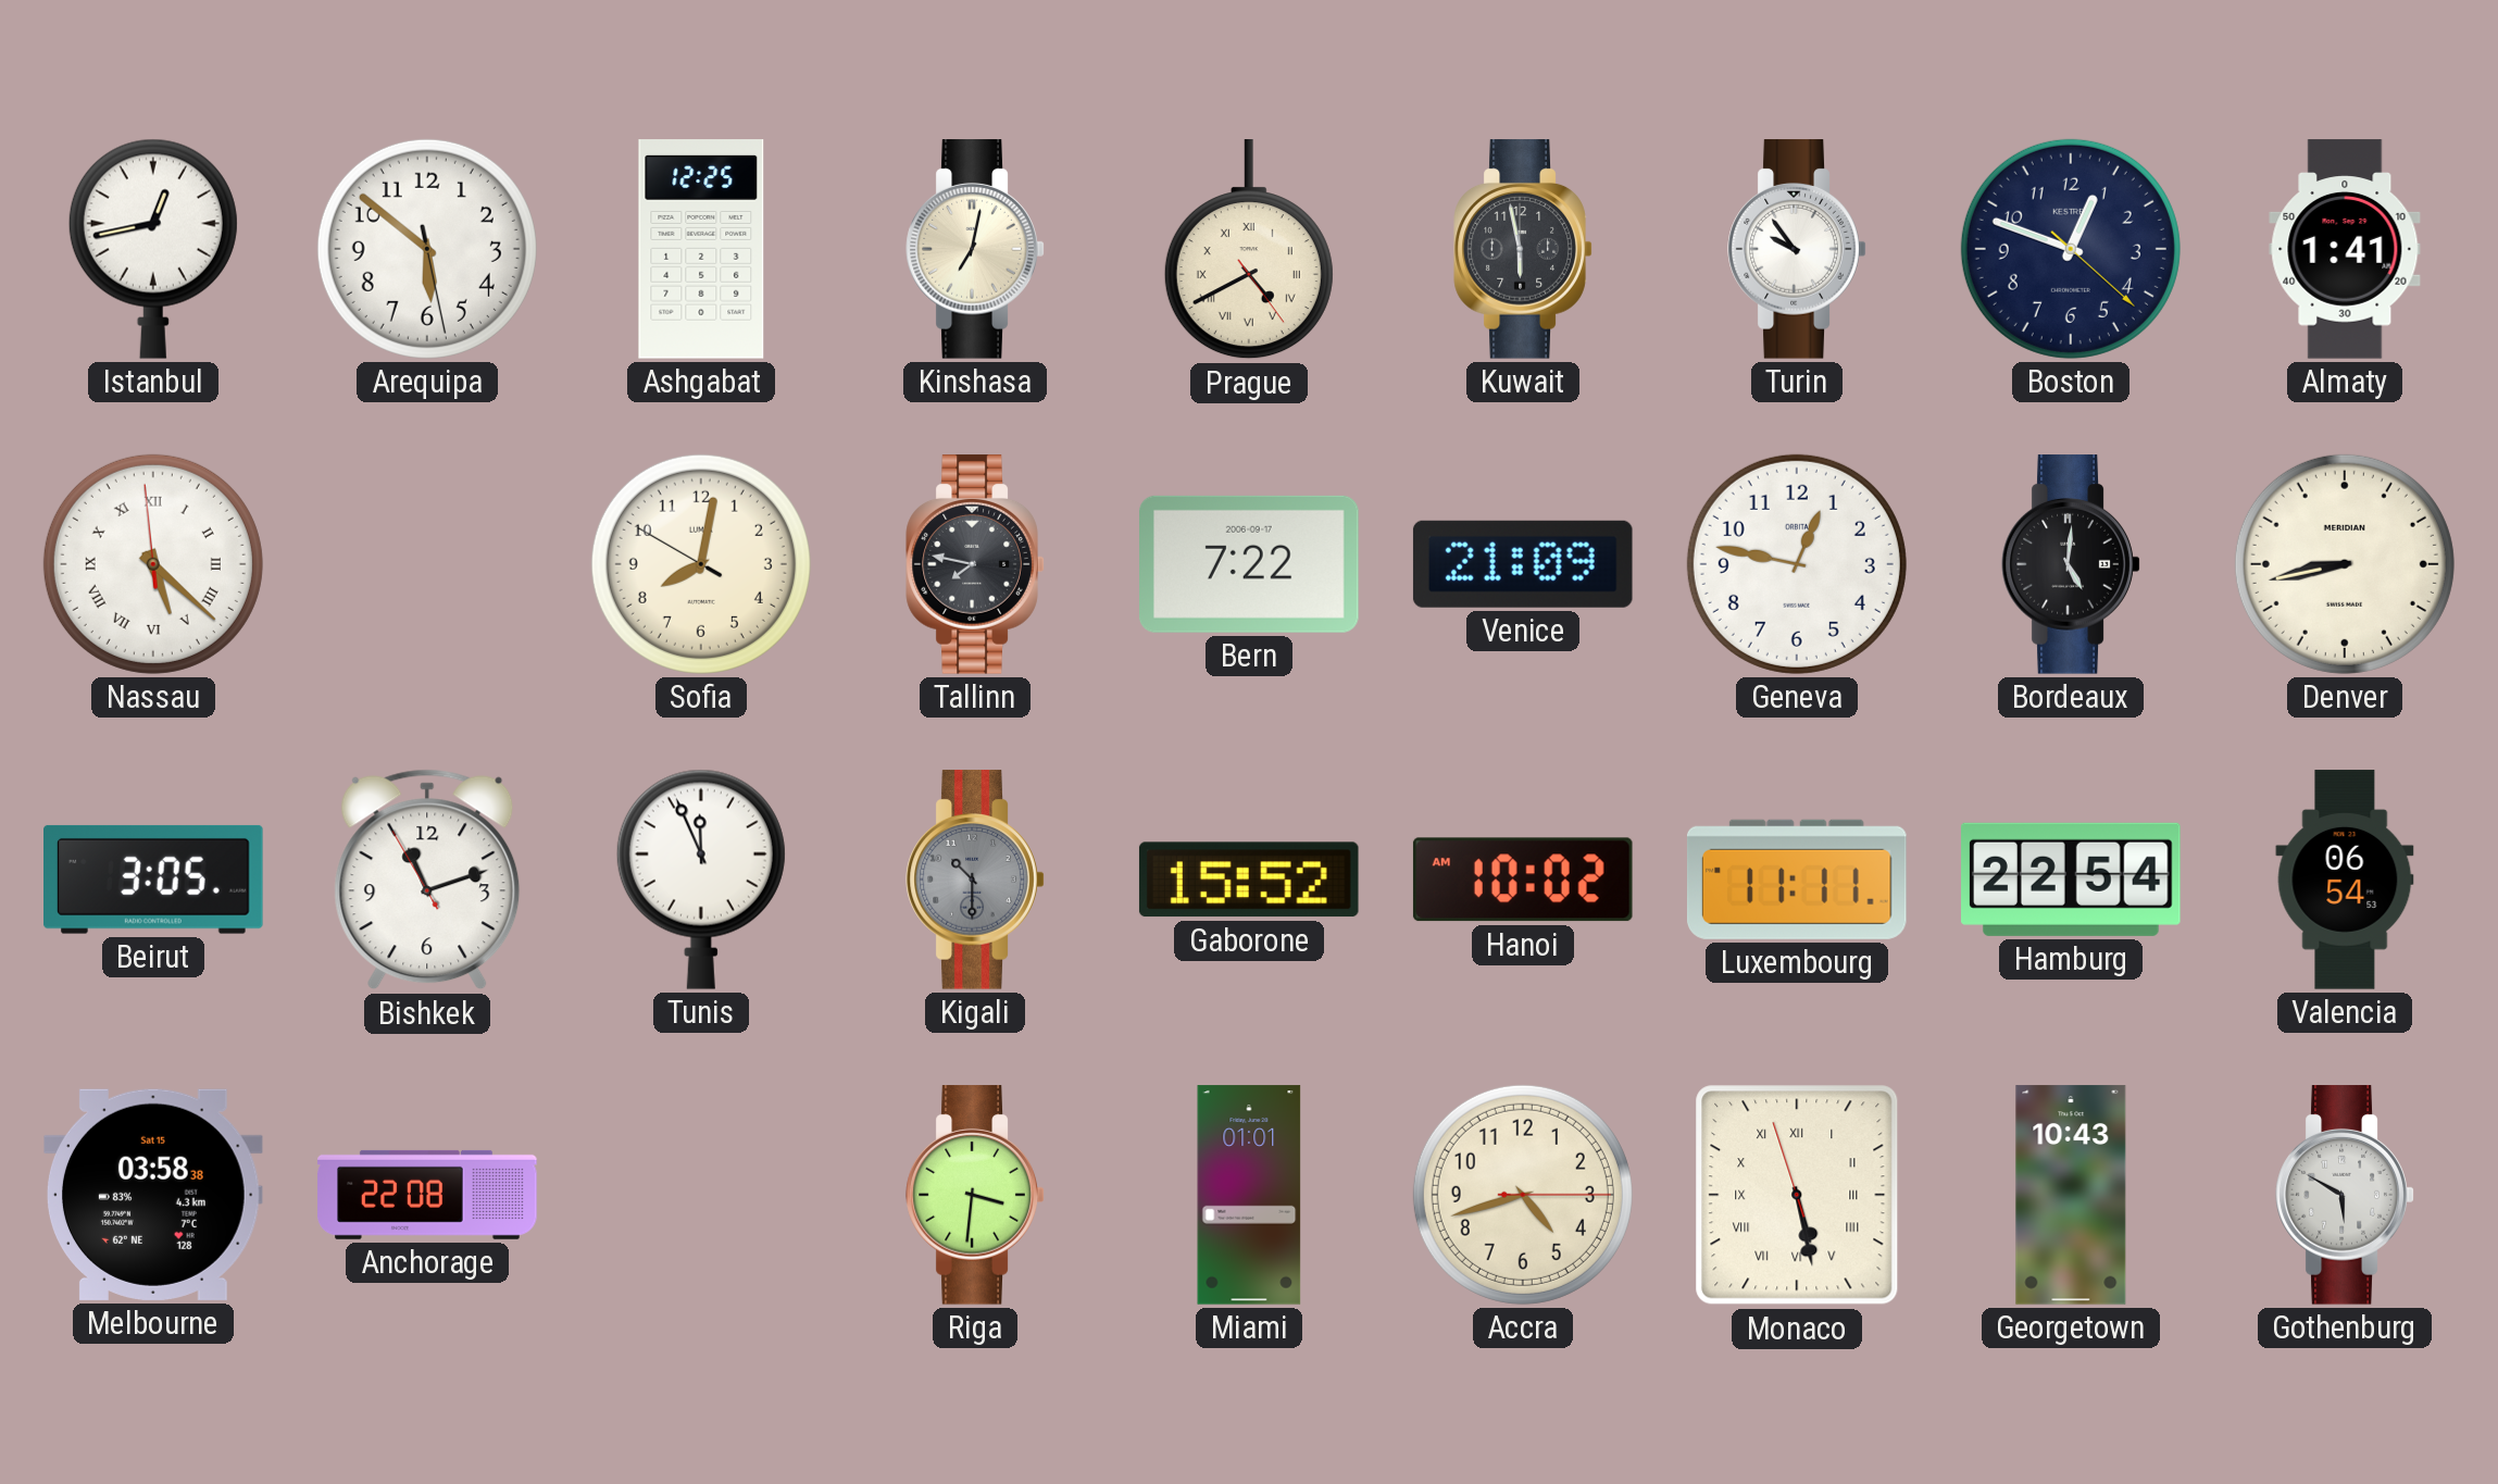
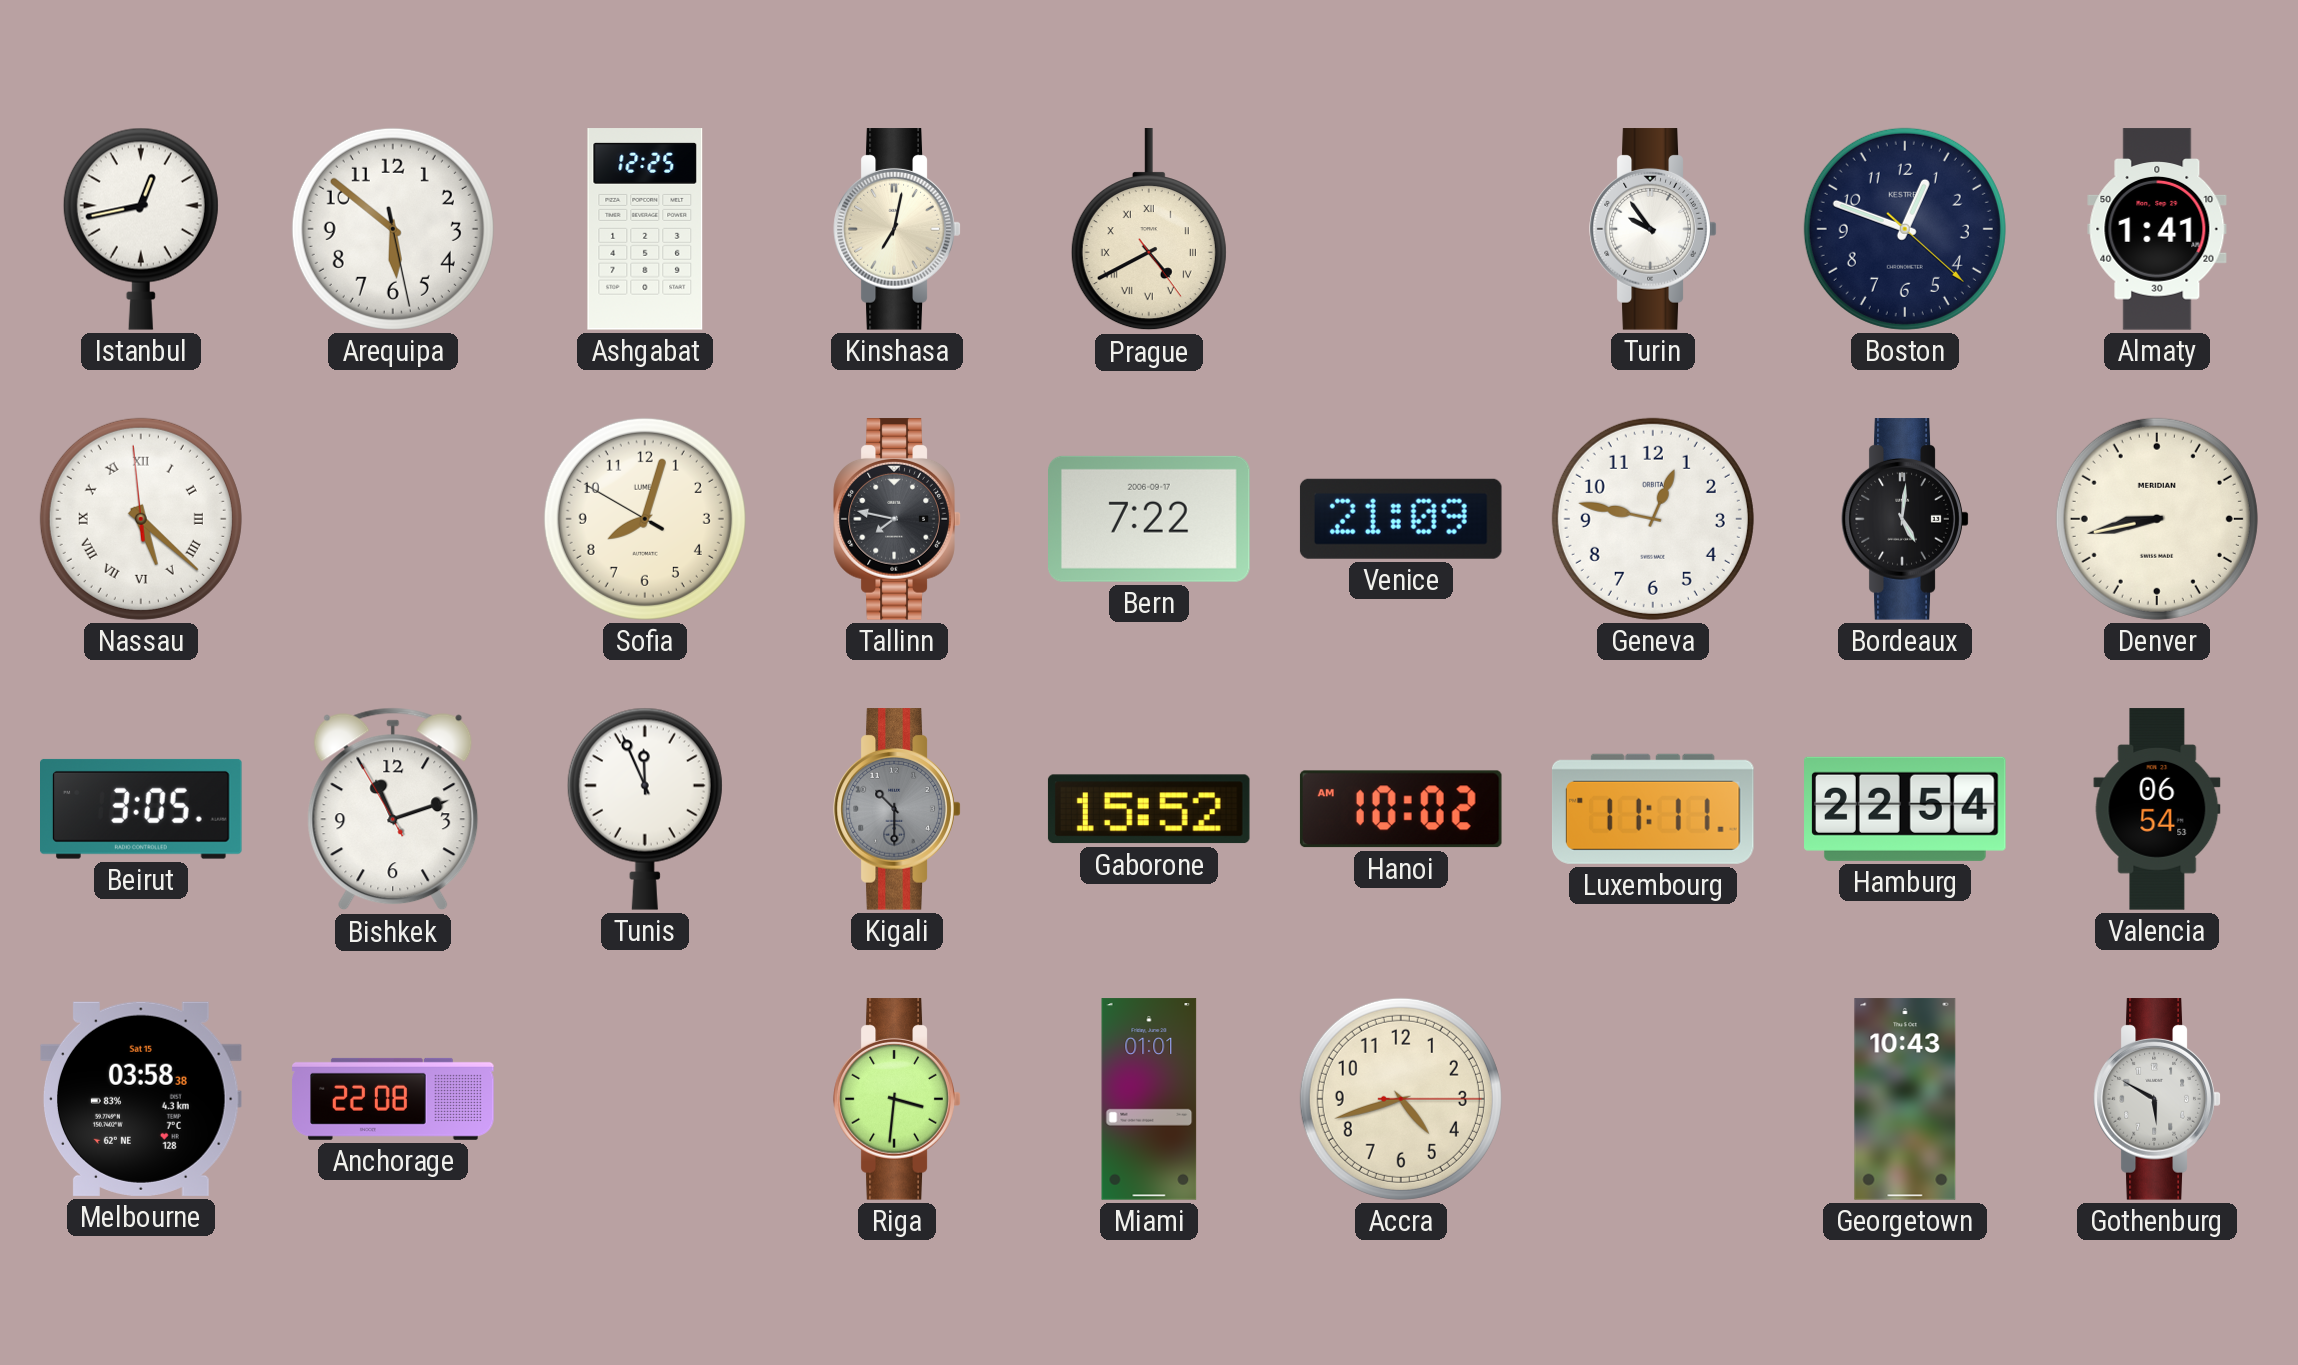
Kuwait: 5:58 -> none
Sofia: 8:01 -> 8:02
Monaco: 5:27 -> none
